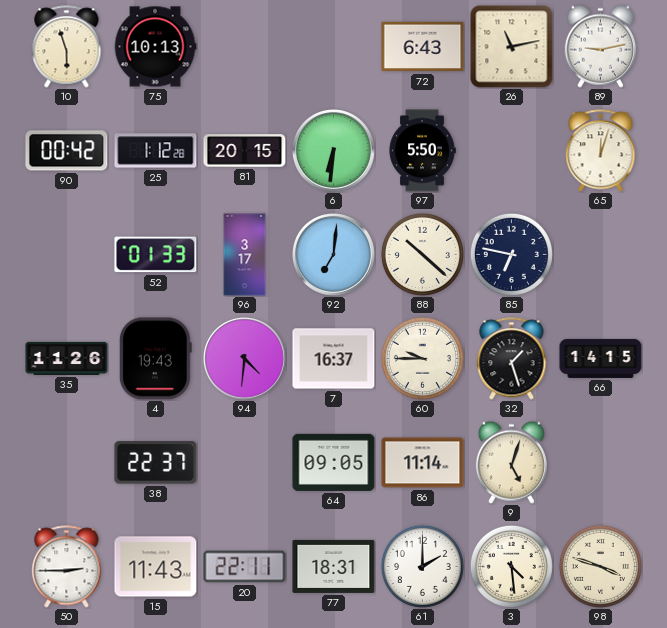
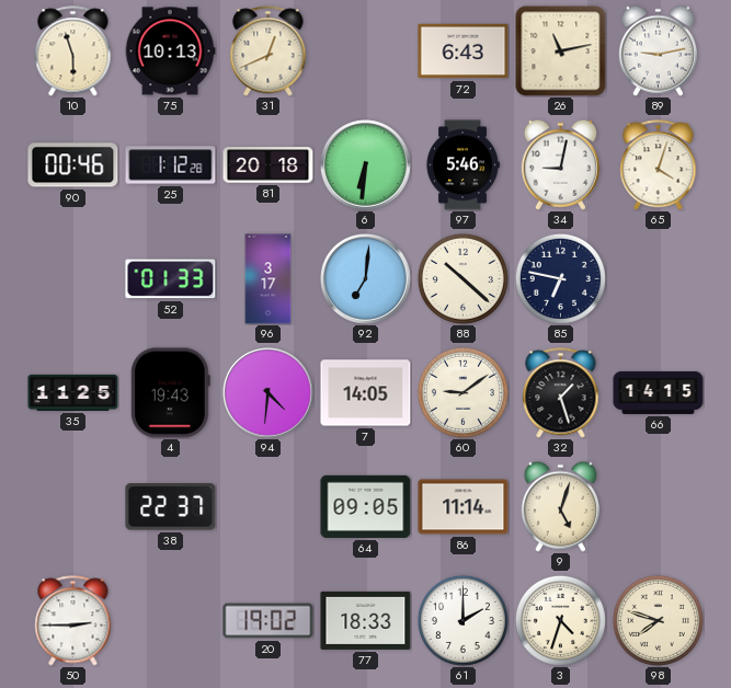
31: none -> 12:41
90: 00:42 -> 00:46
81: 20:15 -> 20:18
97: 5:50 -> 5:46
34: none -> 9:02
65: 12:03 -> 4:03
35: 11:26 -> 11:25
7: 16:37 -> 14:05
60: 9:45 -> 9:09
15: 11:43 -> none
20: 22:11 -> 19:02
77: 18:31 -> 18:33
3: 4:29 -> 4:33
98: 3:48 -> 7:48
